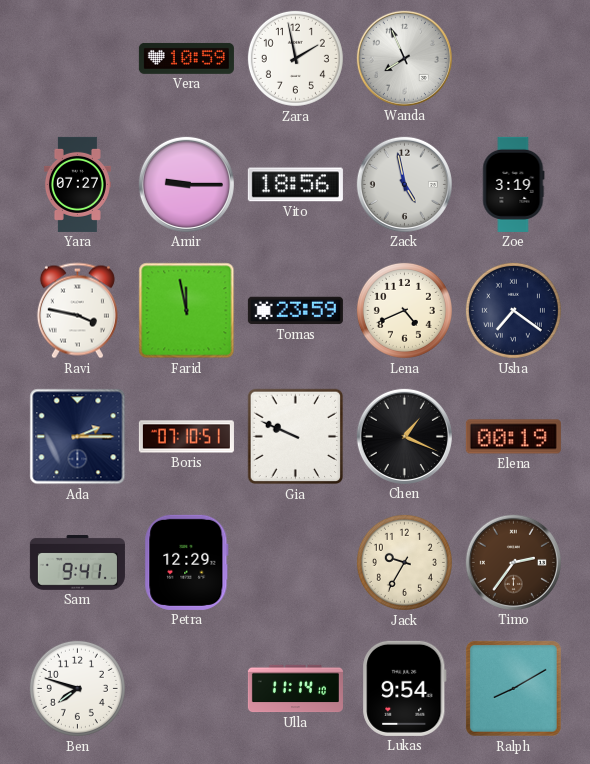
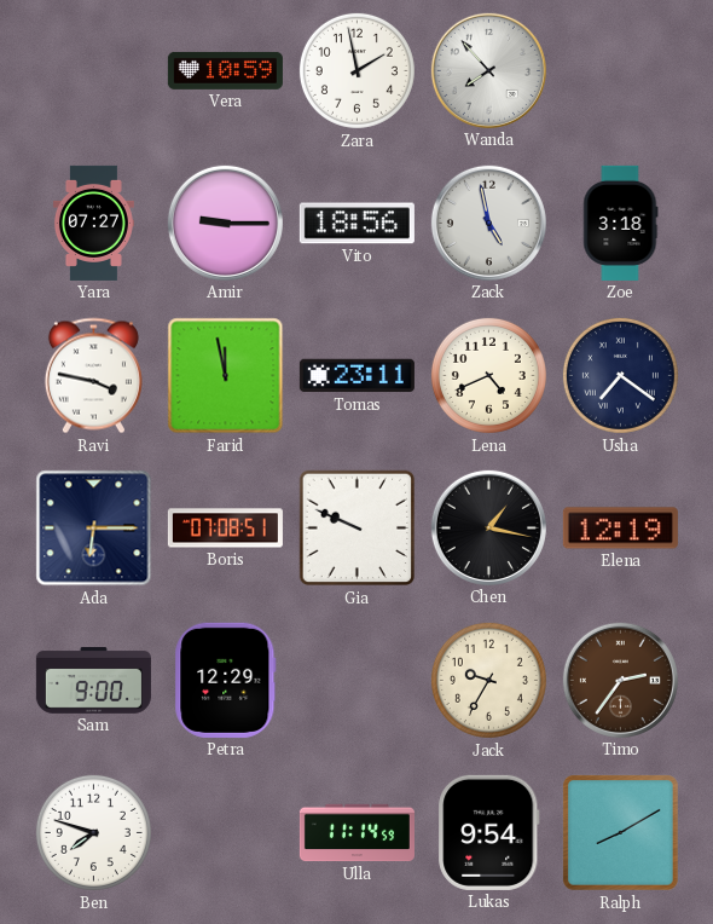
Wanda: 7:56 -> 7:53
Zoe: 3:19 -> 3:18
Tomas: 23:59 -> 23:11
Ada: 2:15 -> 6:15
Boris: 07:10 -> 07:08
Chen: 1:19 -> 1:17
Elena: 00:19 -> 12:19
Sam: 9:41 -> 9:00
Ulla: 11:14:10 -> 11:14:59
